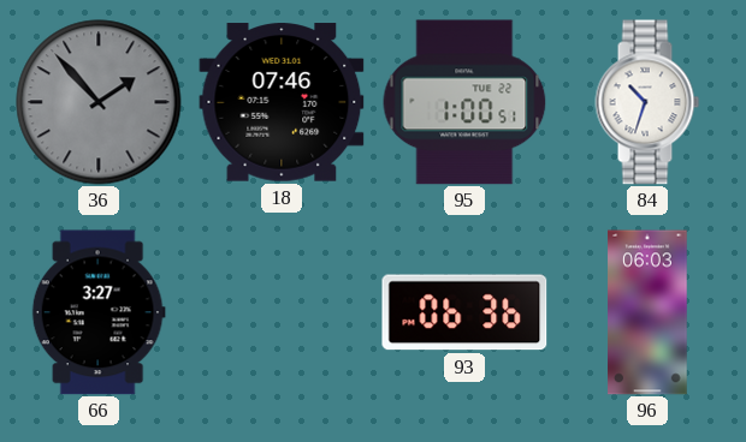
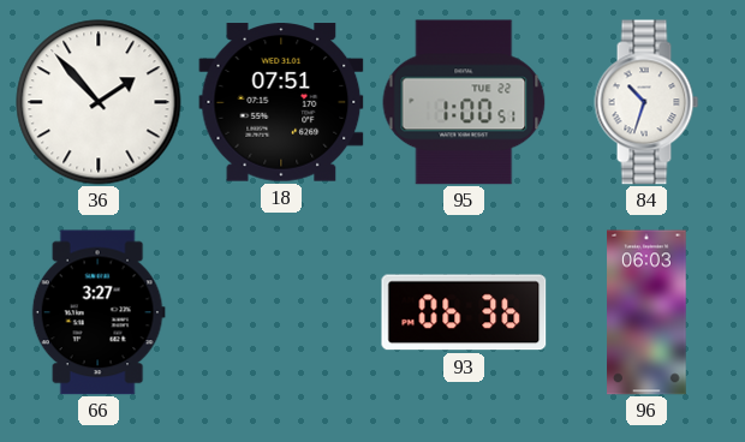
36 dial: grey -> white
18: 07:46 -> 07:51
